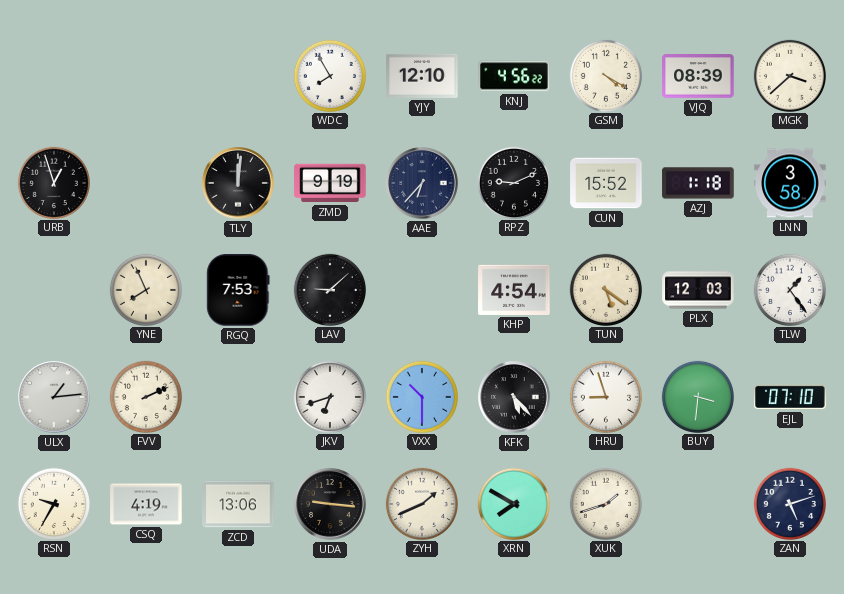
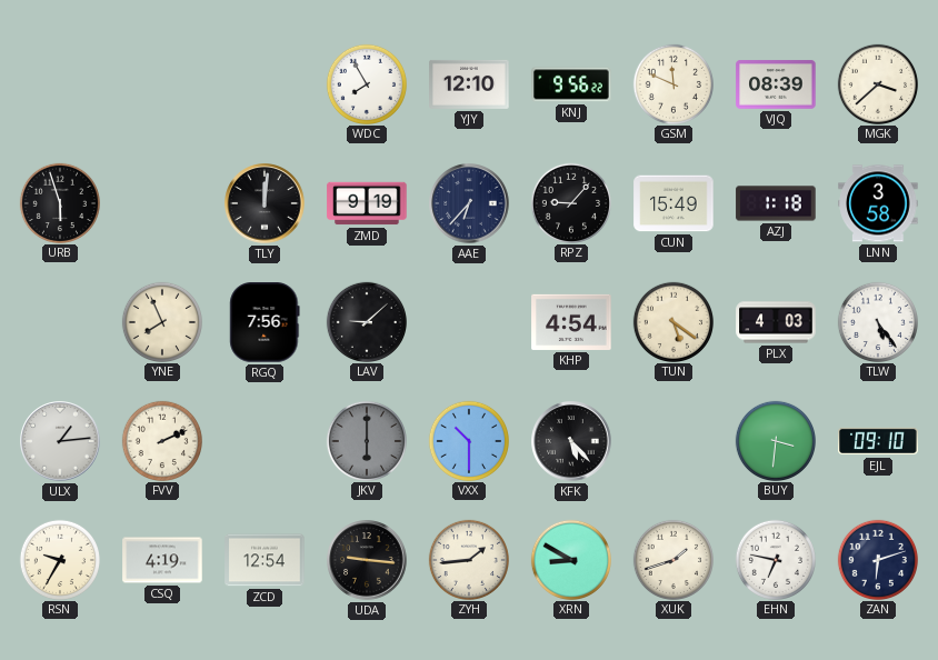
KNJ: 4:56 -> 9:56
GSM: 4:20 -> 11:49
URB: 12:57 -> 5:57
RPZ: 9:11 -> 9:07
CUN: 15:52 -> 15:49
RGQ: 7:53 -> 7:56
PLX: 12:03 -> 4:03
TLW: 1:24 -> 5:24
JKV: 6:42 -> 6:00
JKV dial: white -> grey
HRU: 8:57 -> none
EJL: 07:10 -> 09:10
ZCD: 13:06 -> 12:54
ZYH: 1:41 -> 1:44
XRN: 7:50 -> 8:50
EHN: none -> 6:47
ZAN: 5:12 -> 6:12
